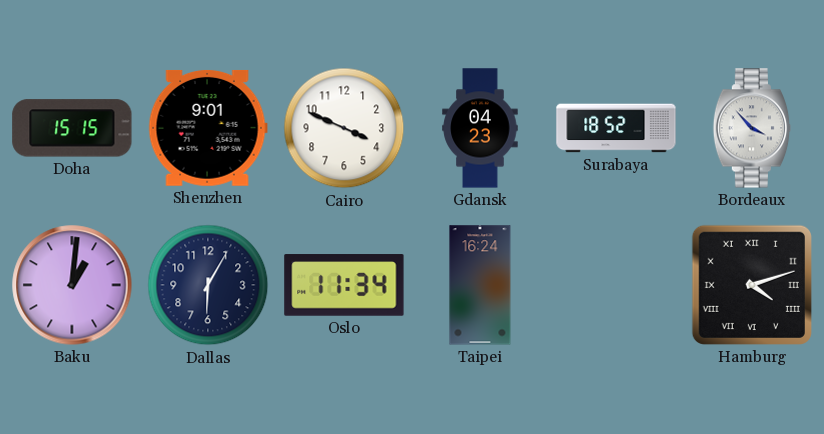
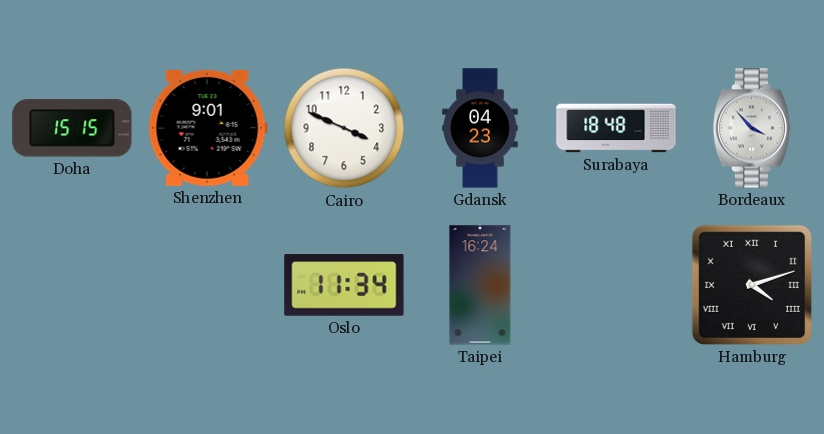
Surabaya: 18:52 -> 18:48
Baku: 1:01 -> none
Dallas: 6:05 -> none
